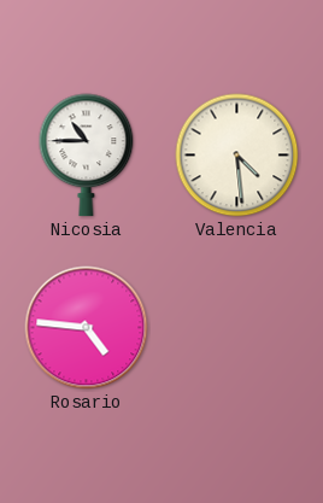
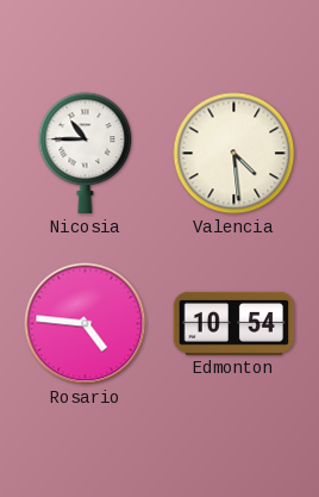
Edmonton: none -> 10:54
